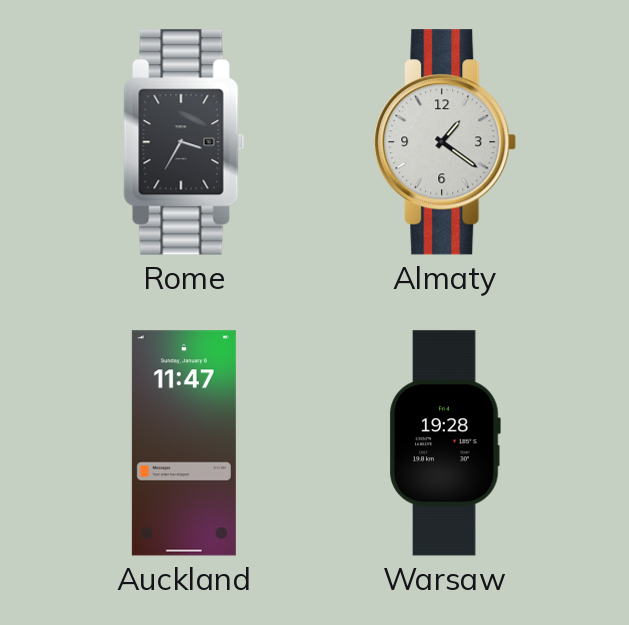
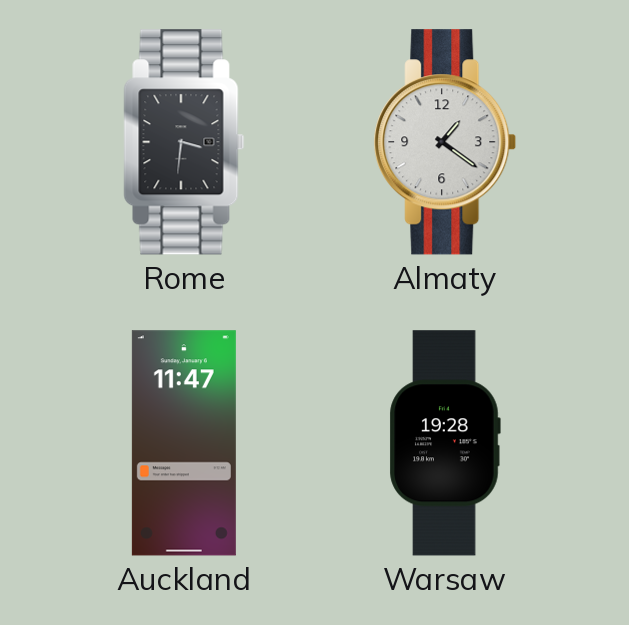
Rome: 3:35 -> 3:31
